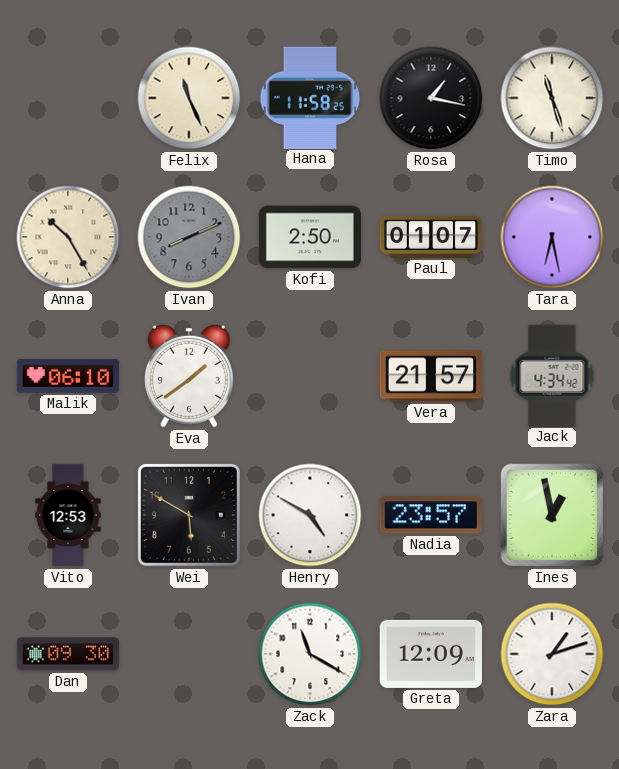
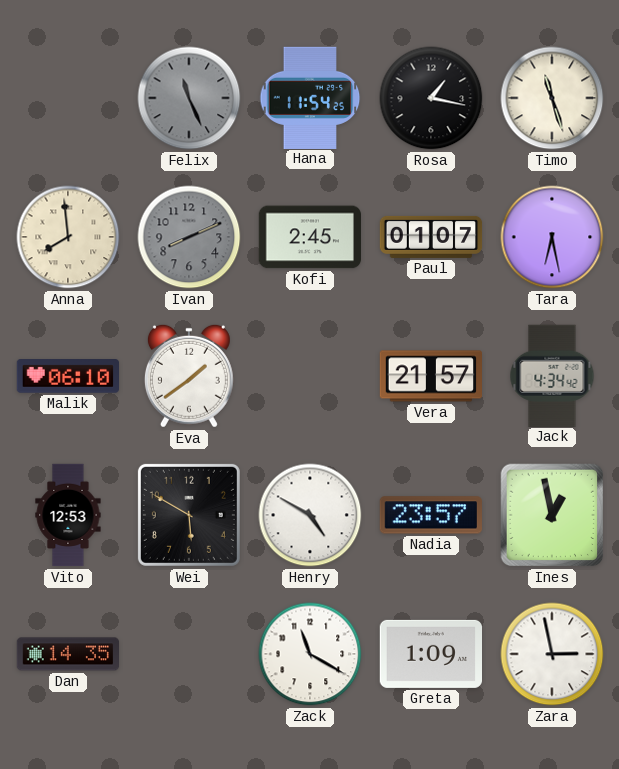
Felix dial: cream -> grey
Hana: 11:58 -> 11:54
Anna: 10:25 -> 7:59
Kofi: 2:50 -> 2:45
Dan: 09:30 -> 14:35
Greta: 12:09 -> 1:09
Zara: 1:12 -> 2:58
